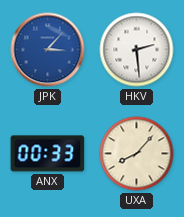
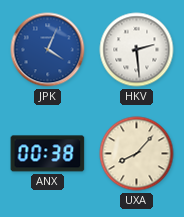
JPK: 3:07 -> 4:04
ANX: 00:33 -> 00:38
